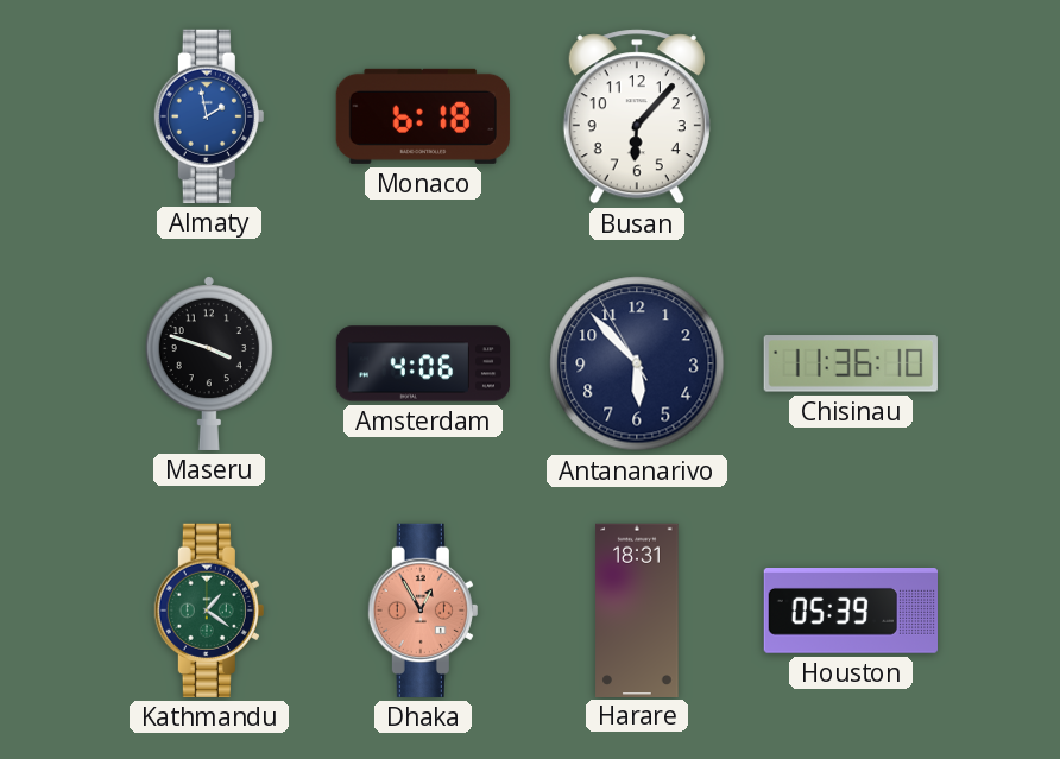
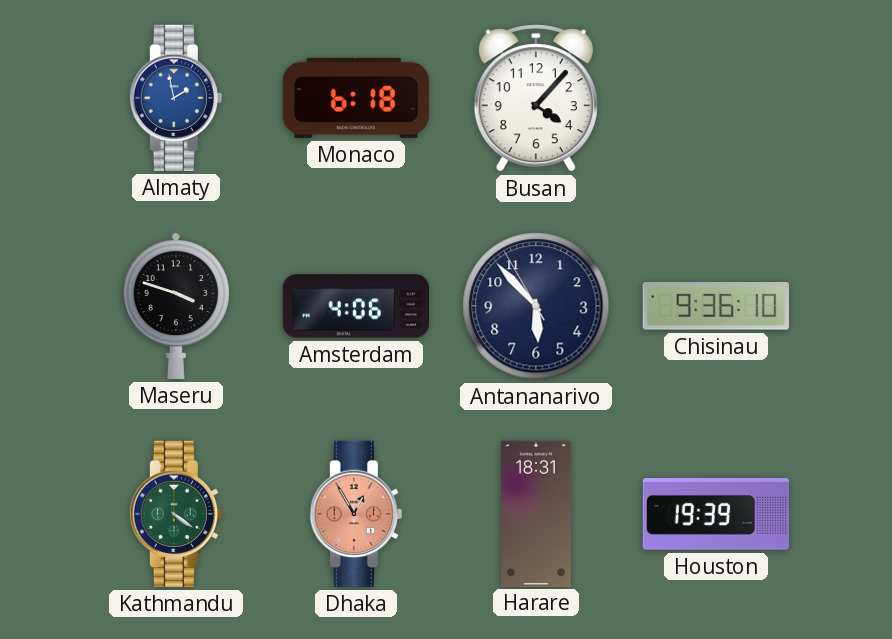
Busan: 6:07 -> 4:07
Chisinau: 11:36 -> 9:36
Kathmandu: 1:21 -> 4:21
Houston: 05:39 -> 19:39
